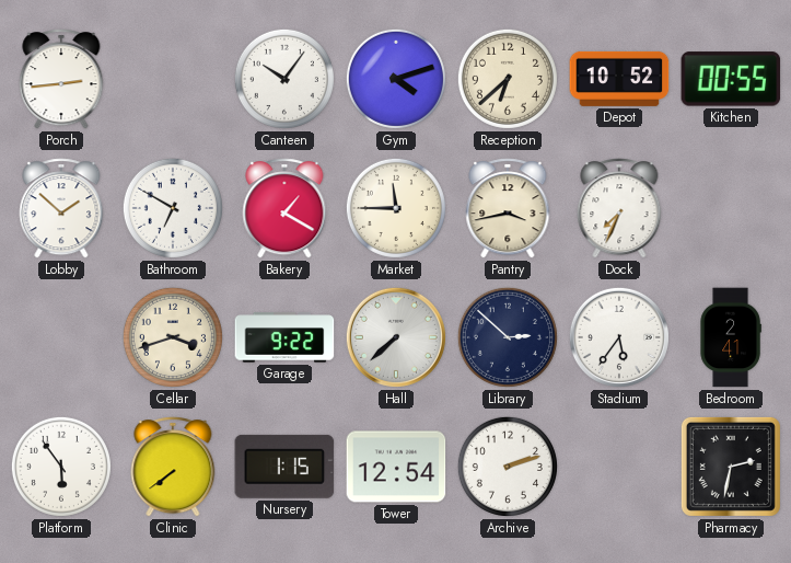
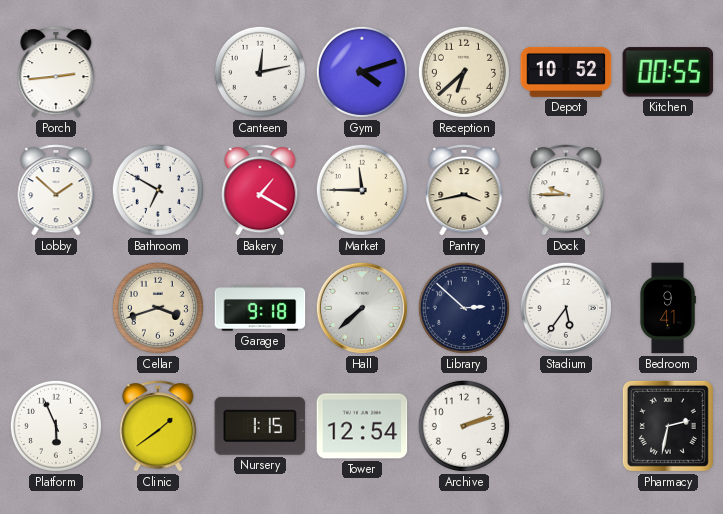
Canteen: 10:06 -> 12:13
Dock: 7:34 -> 9:45
Garage: 9:22 -> 9:18
Bedroom: 2:41 -> 9:41
Platform: 5:54 -> 5:56
Clinic: 7:39 -> 1:39
